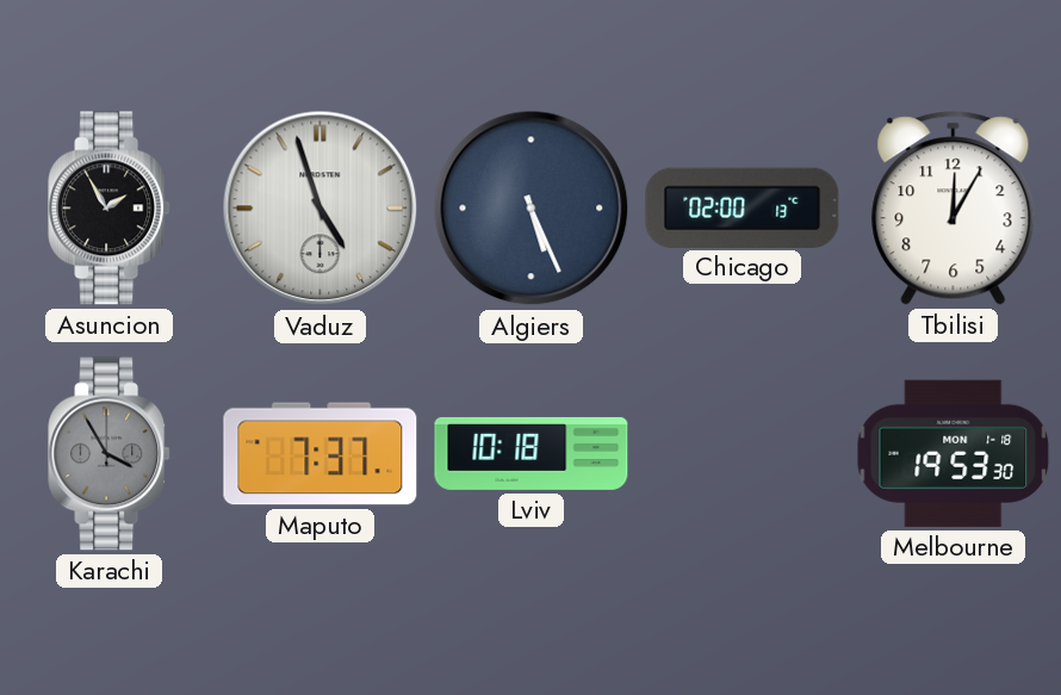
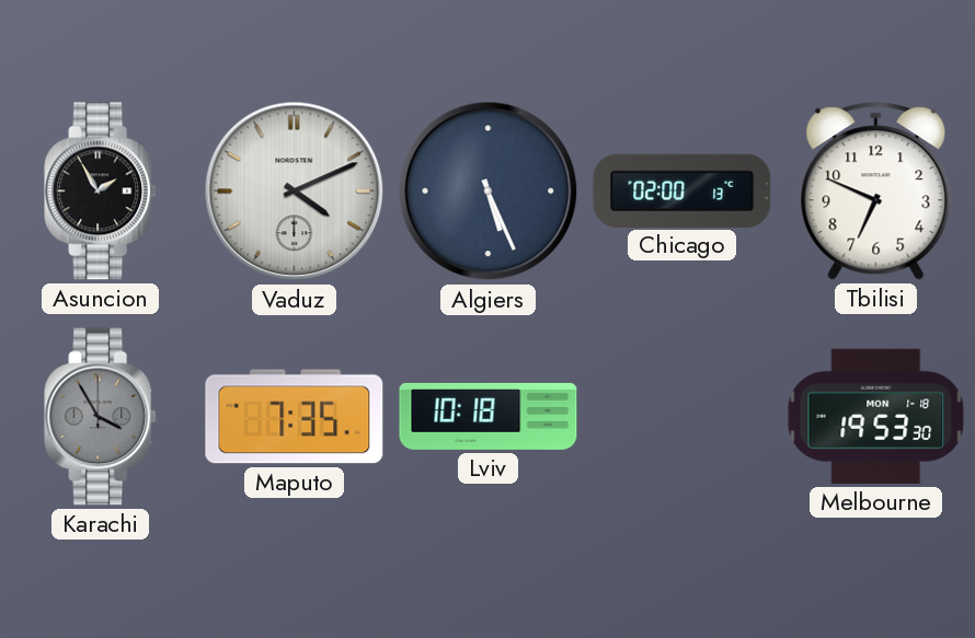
Vaduz: 4:57 -> 4:11
Tbilisi: 12:05 -> 6:49
Maputo: 7:37 -> 7:35
